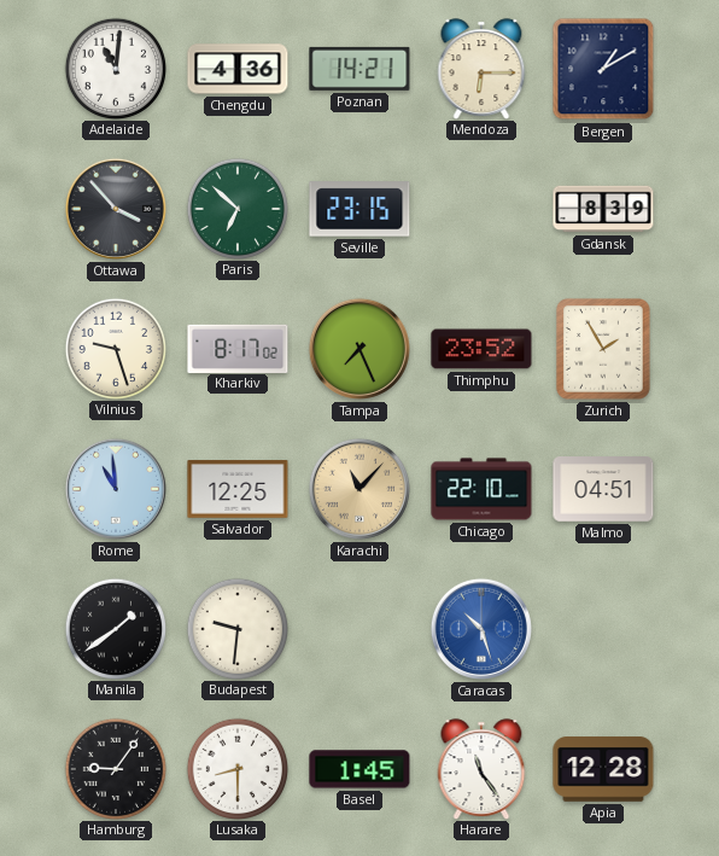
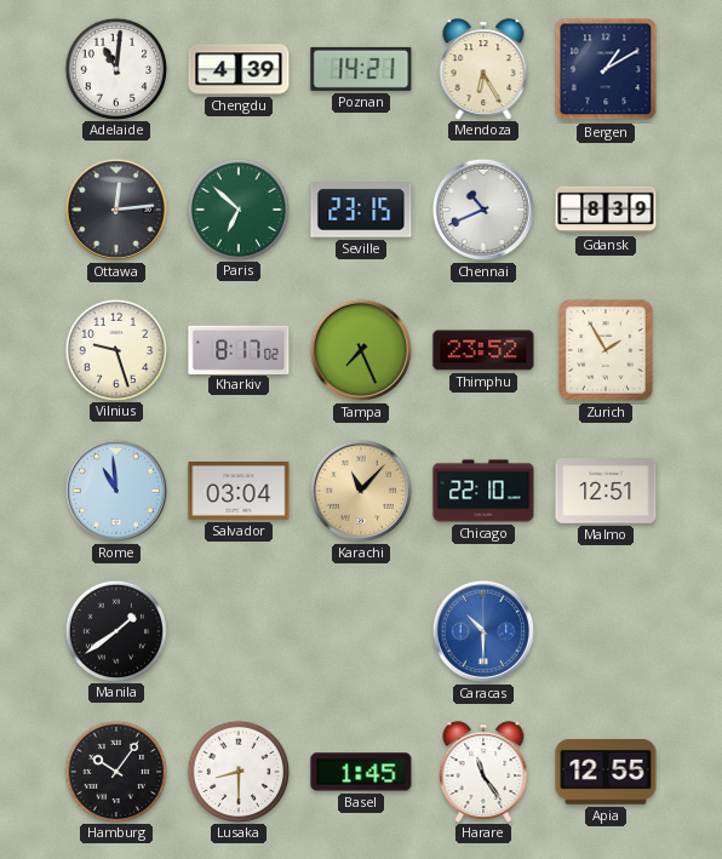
Chengdu: 4:36 -> 4:39
Mendoza: 6:15 -> 6:25
Ottawa: 3:53 -> 12:14
Chennai: none -> 10:41
Salvador: 12:25 -> 03:04
Malmo: 04:51 -> 12:51
Budapest: 9:31 -> none
Caracas: 10:27 -> 10:30
Hamburg: 9:06 -> 10:06
Apia: 12:28 -> 12:55
